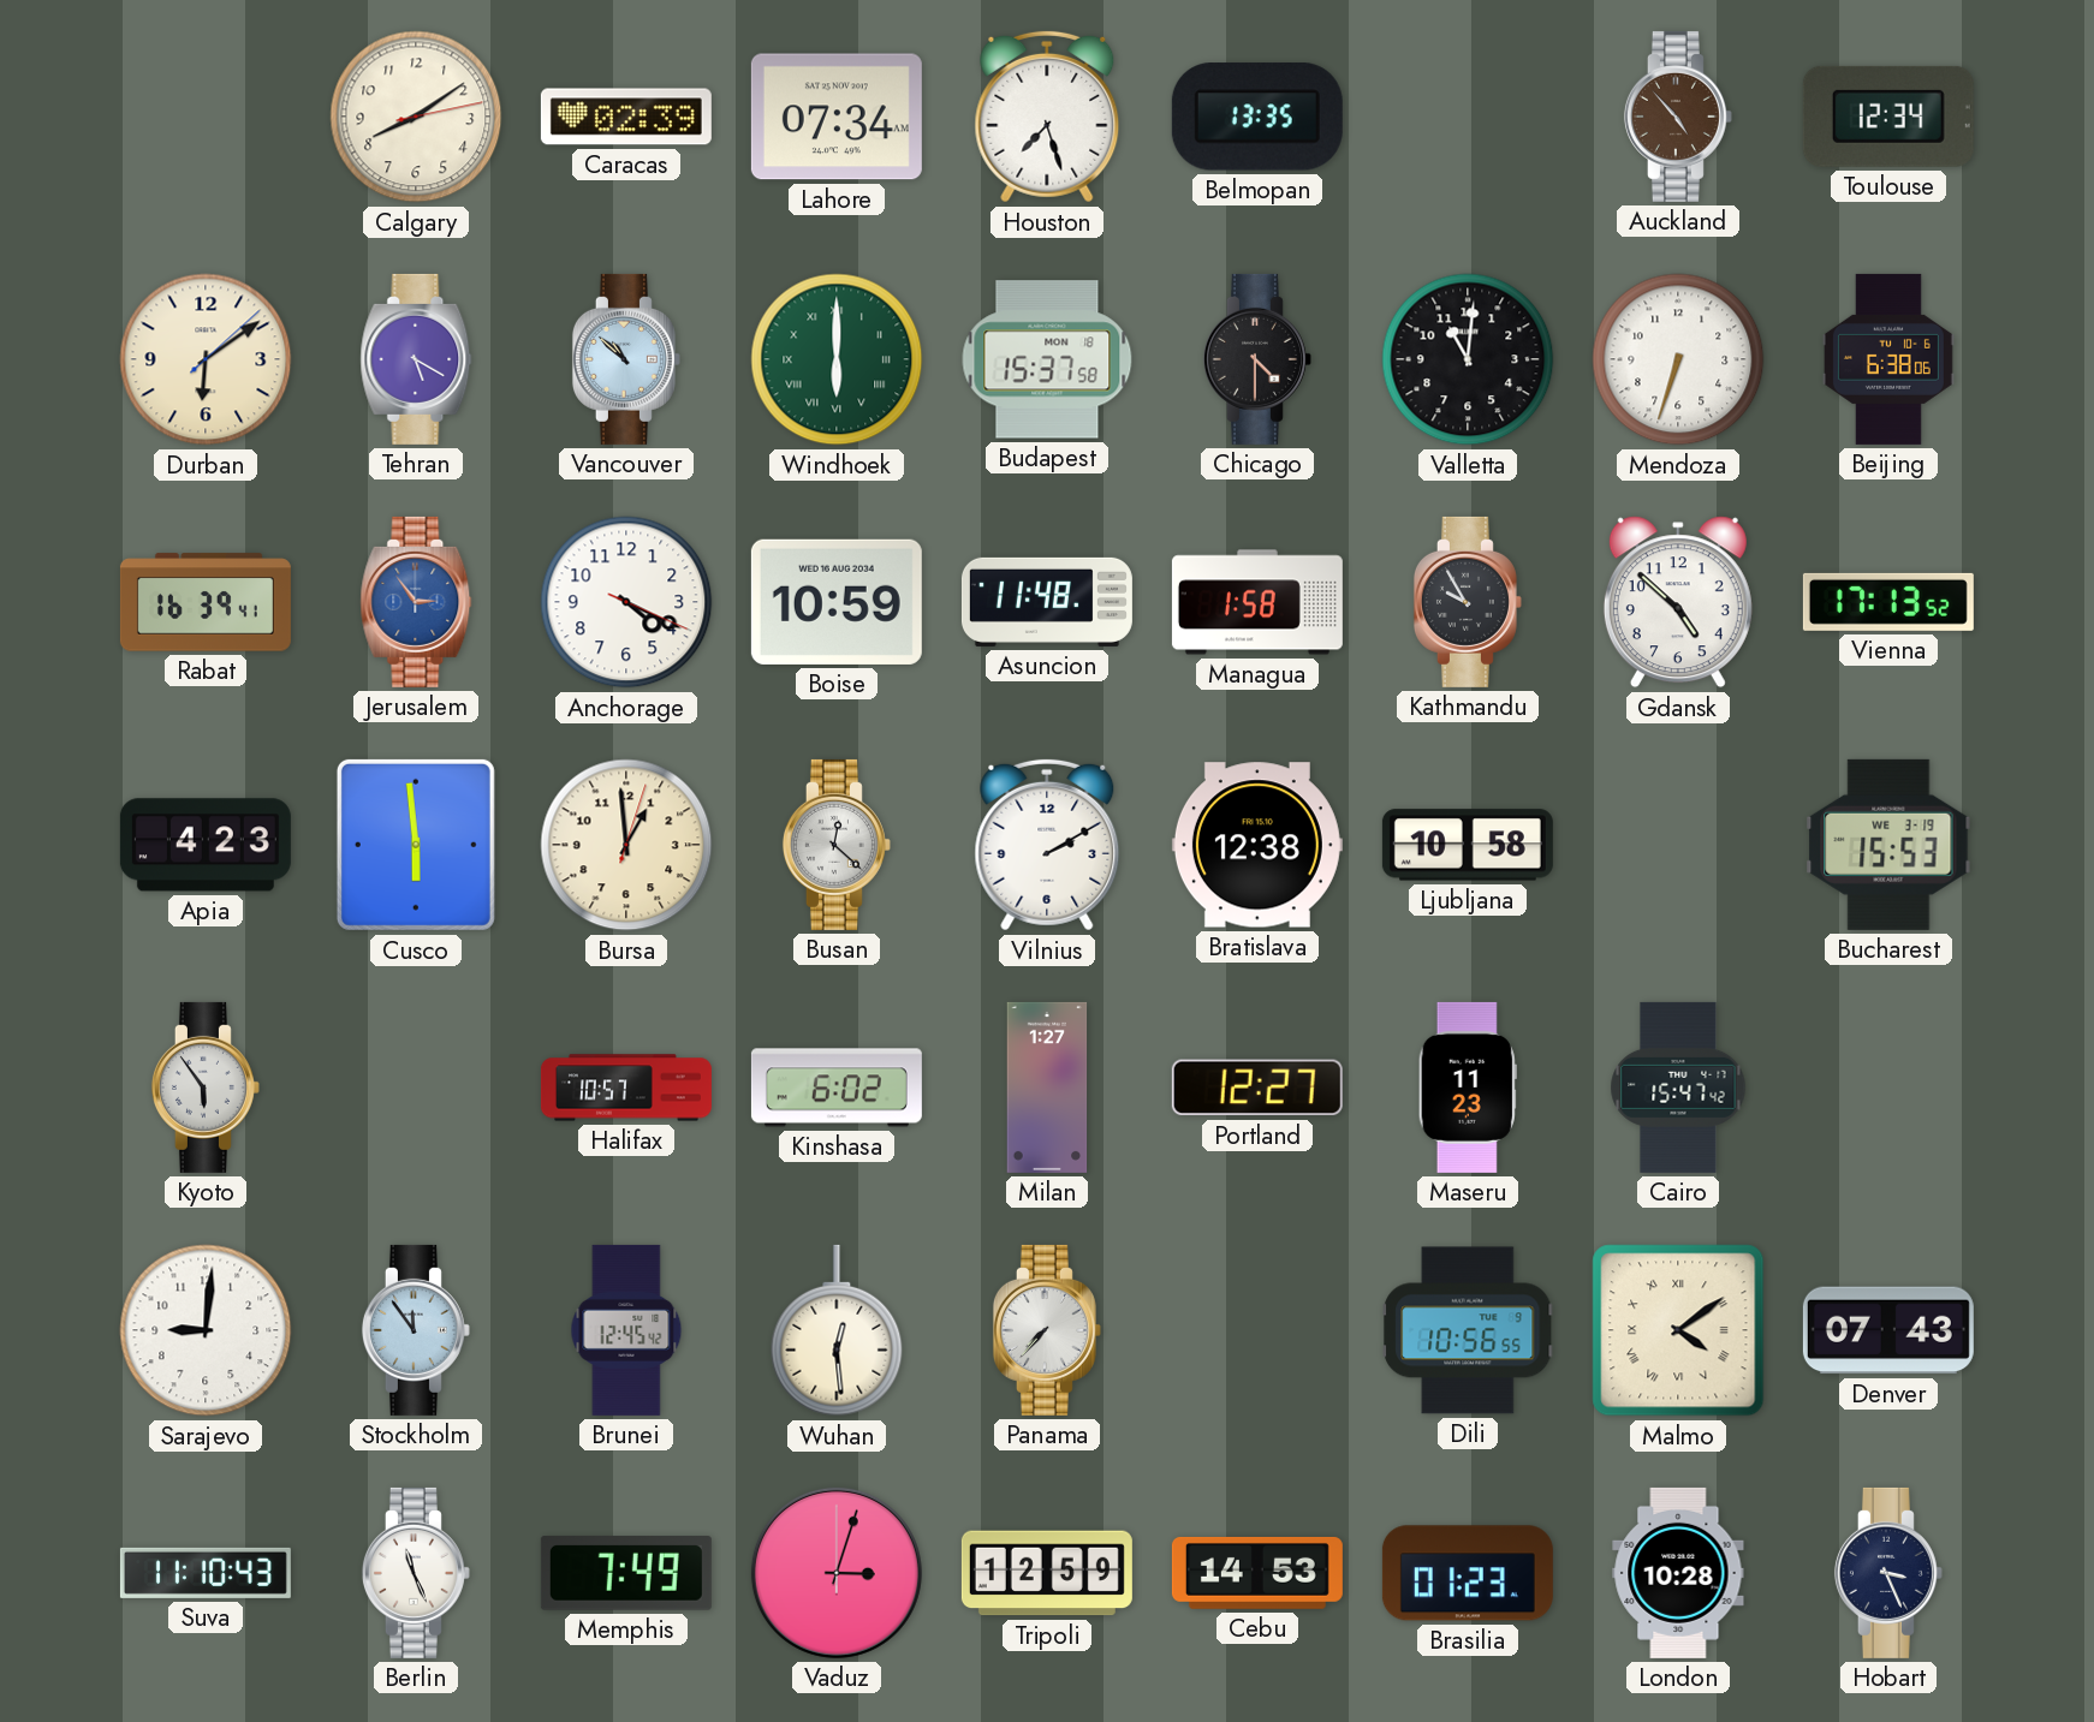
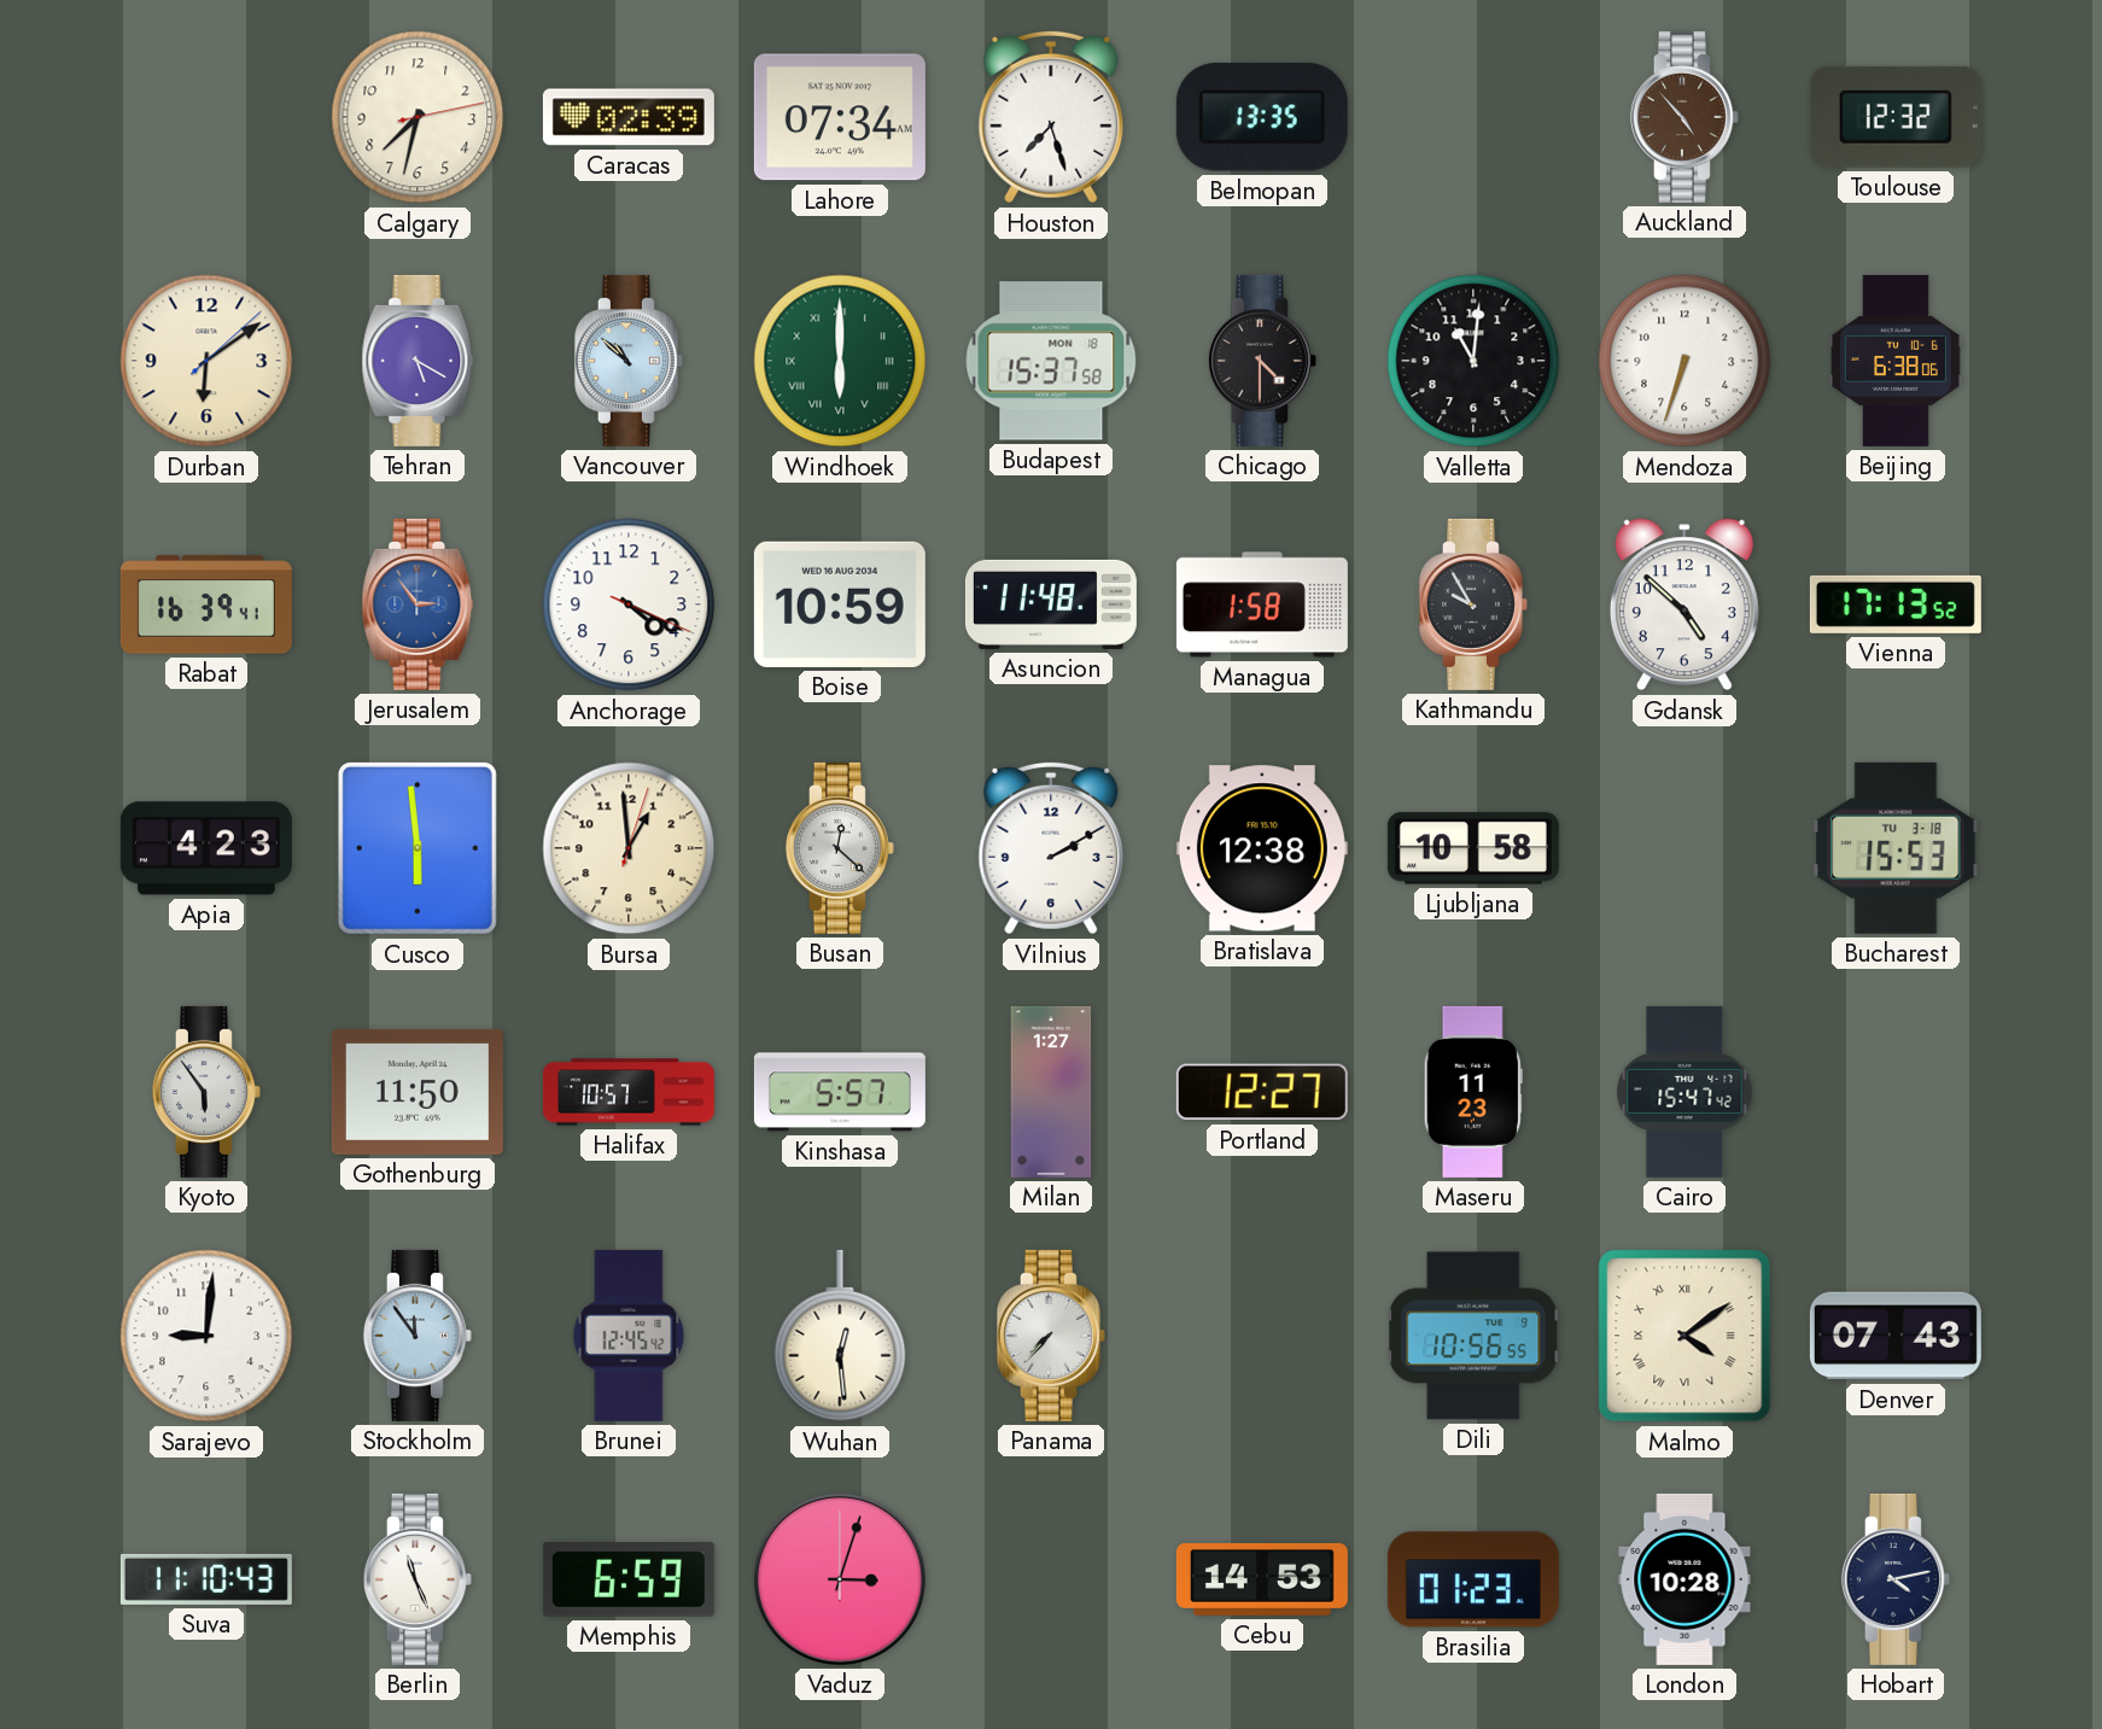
Calgary: 8:09 -> 7:32
Toulouse: 12:34 -> 12:32
Bucharest date: WE 3-19 -> TU 3-18
Gothenburg: none -> 11:50
Kinshasa: 6:02 -> 5:57
Memphis: 7:49 -> 6:59
Tripoli: 12:59 -> none
Hobart: 3:26 -> 4:13
